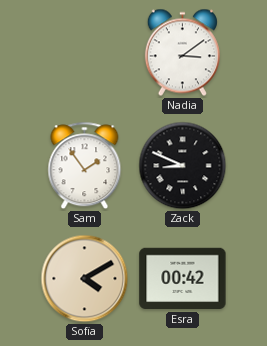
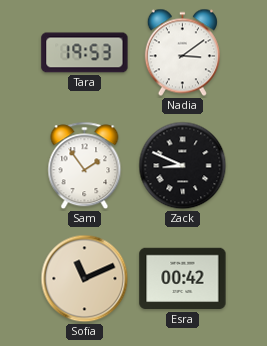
Tara: none -> 19:53
Sofia: 4:10 -> 11:11
